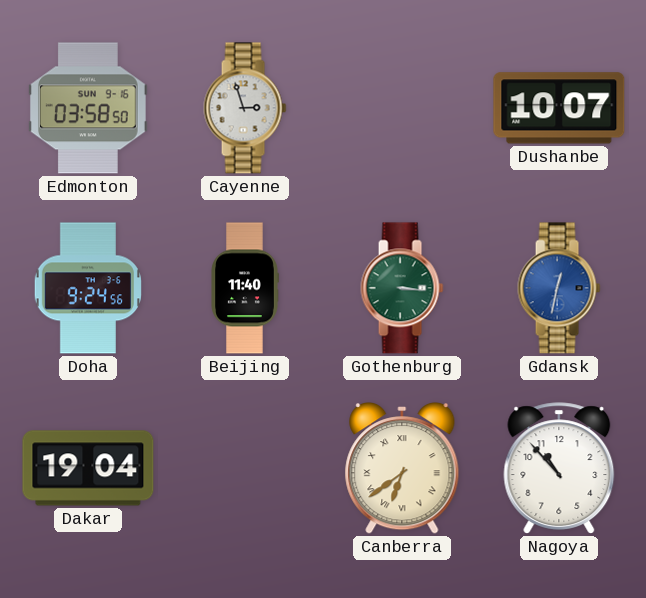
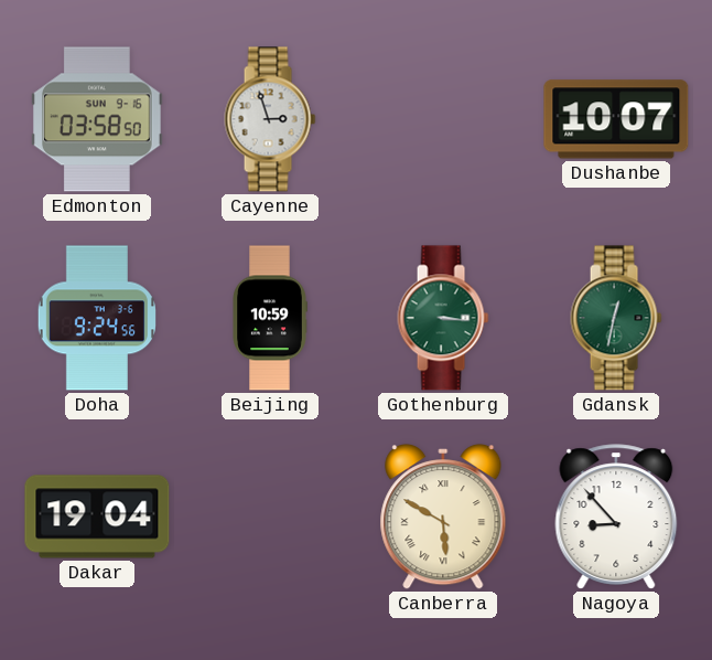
Beijing: 11:40 -> 10:59
Gdansk dial: blue -> green
Canberra: 6:39 -> 5:50
Nagoya: 10:53 -> 8:53
